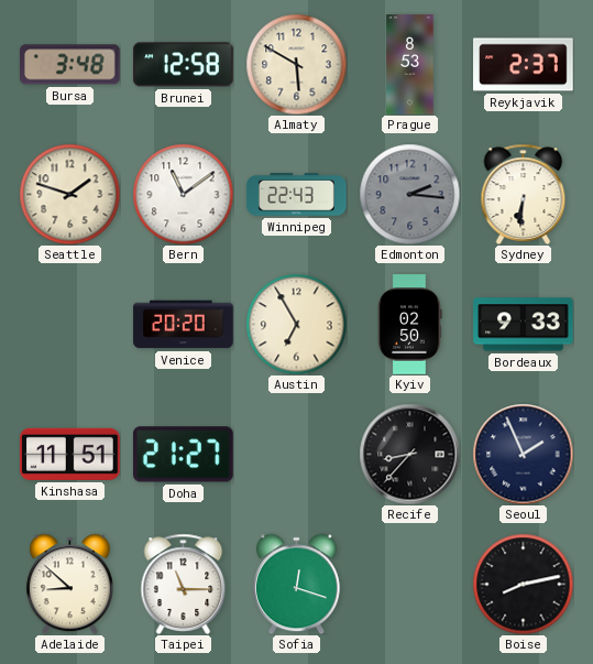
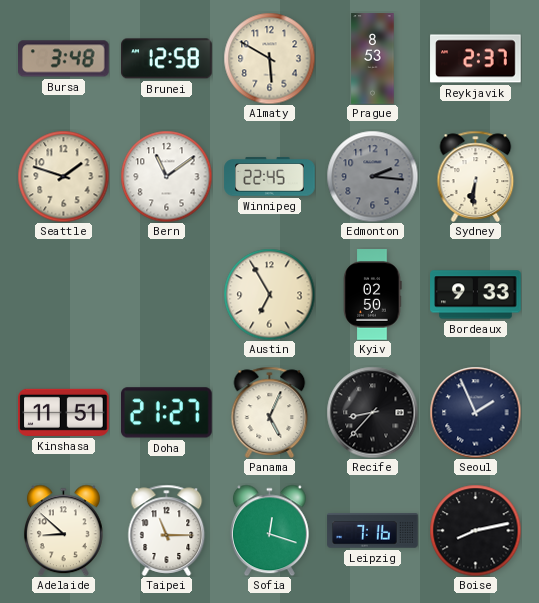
Winnipeg: 22:43 -> 22:45
Venice: 20:20 -> none
Panama: none -> 5:04
Leipzig: none -> 7:16
